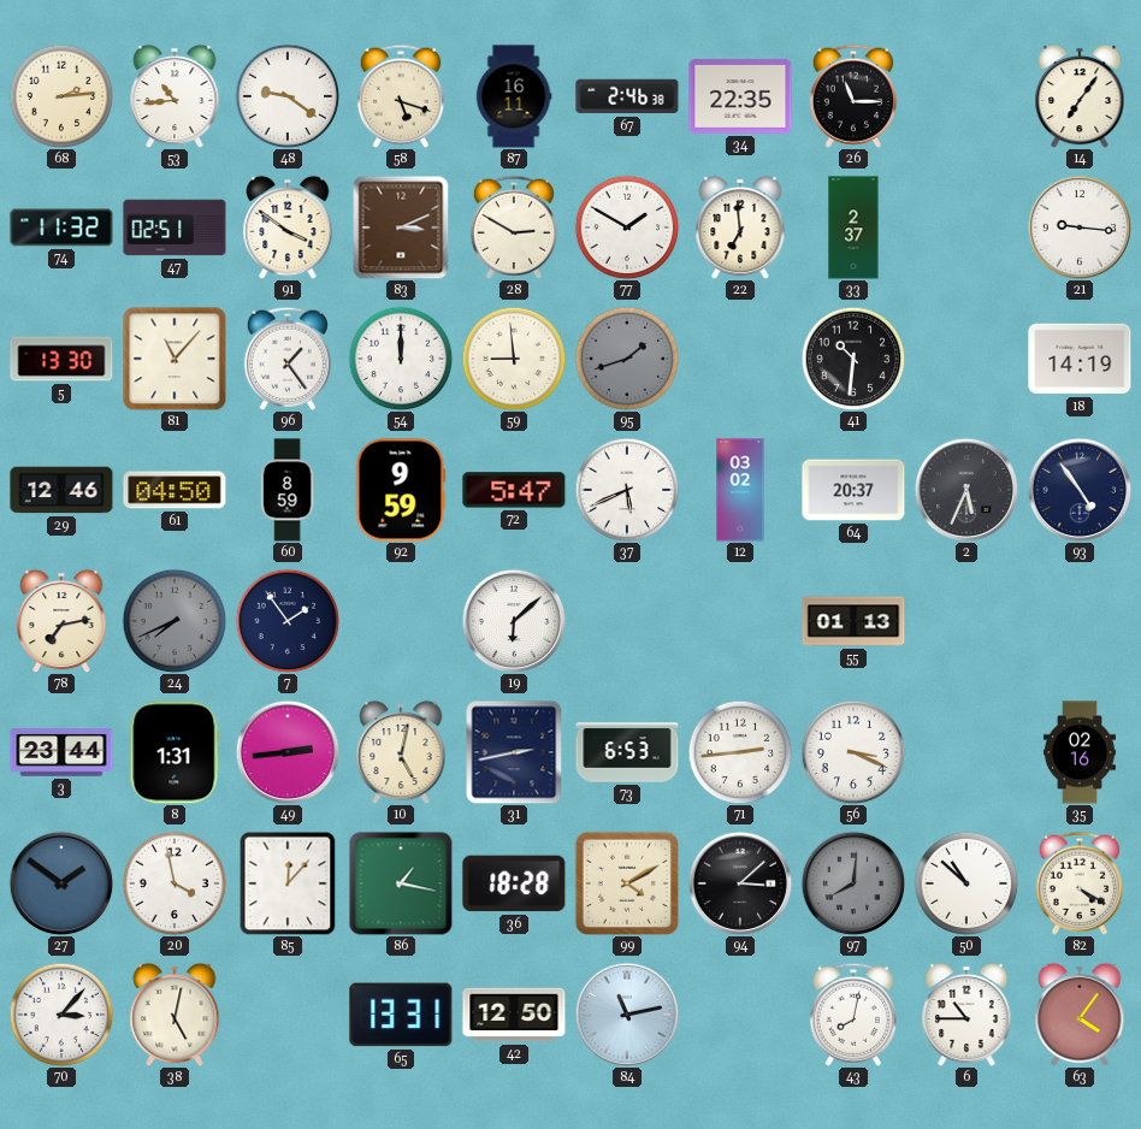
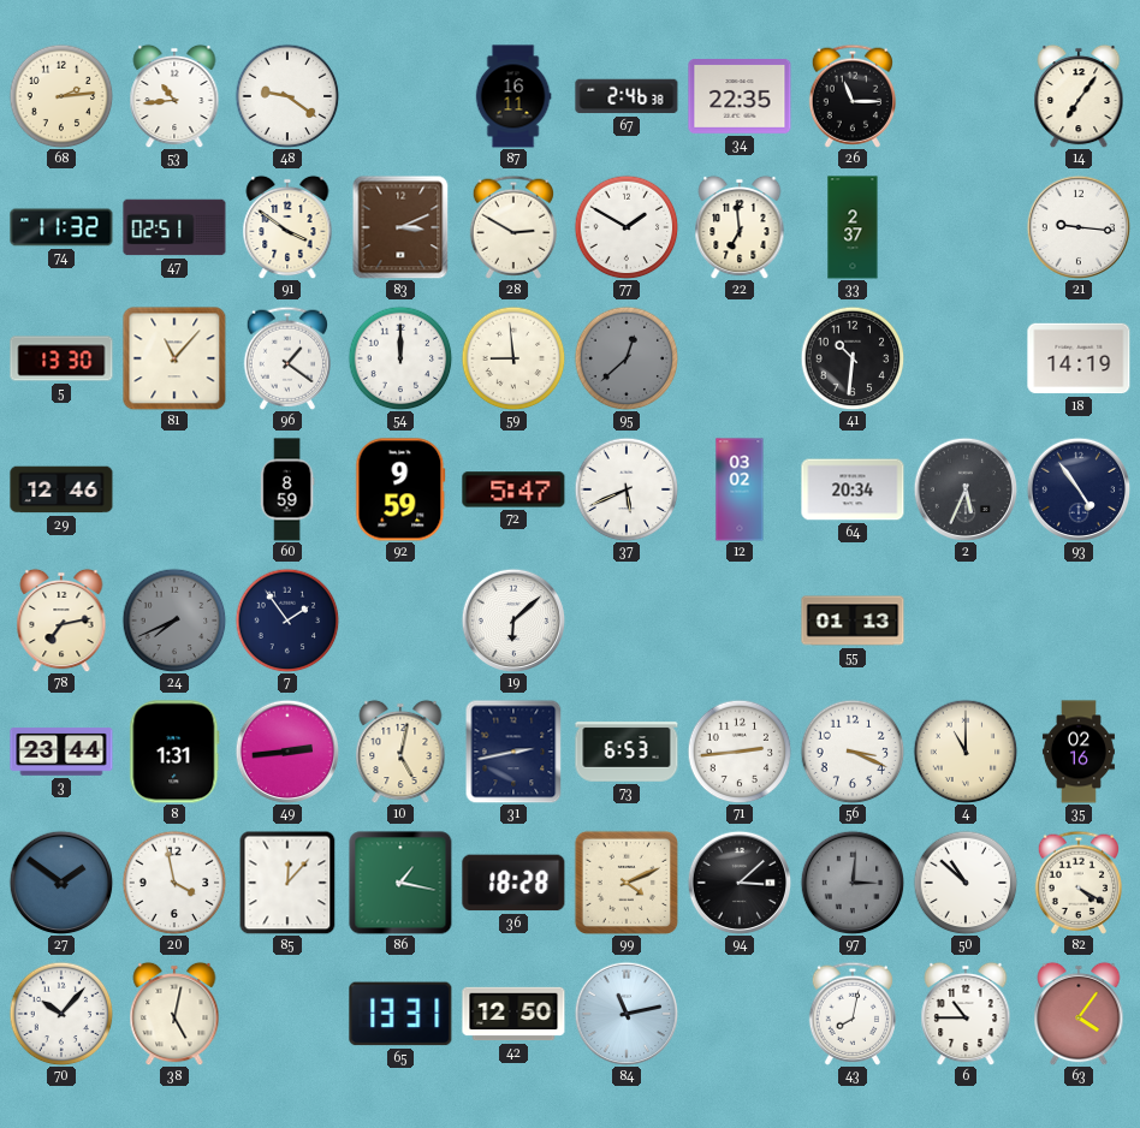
58: 5:18 -> none
96: 1:24 -> 1:21
95: 1:42 -> 12:38
61: 04:50 -> none
64: 20:37 -> 20:34
4: none -> 11:00
99: 4:10 -> 4:11
97: 8:01 -> 3:01
70: 3:07 -> 10:07
